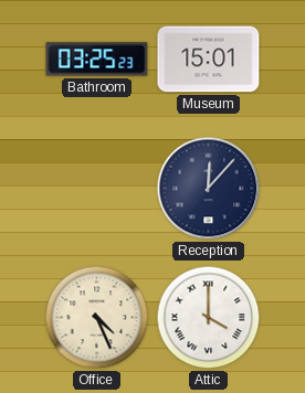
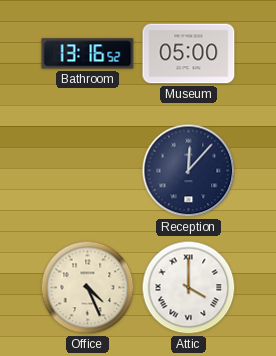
Bathroom: 03:25 -> 13:16
Museum: 15:01 -> 05:00
